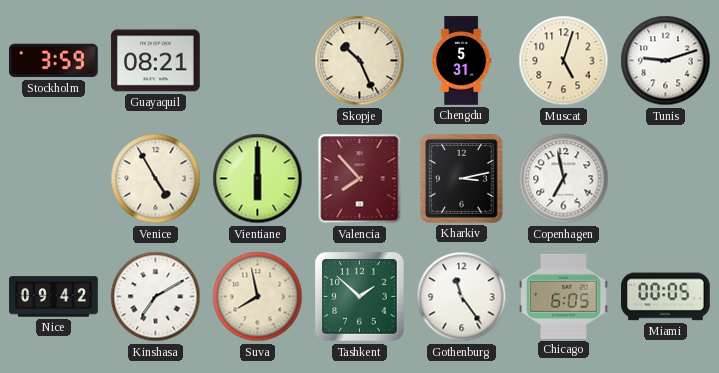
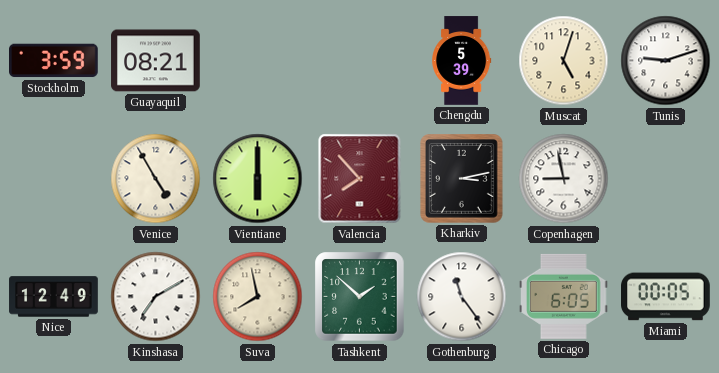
Skopje: 10:26 -> none
Chengdu: 5:31 -> 5:39
Copenhagen: 6:58 -> 8:58
Nice: 09:42 -> 12:49
